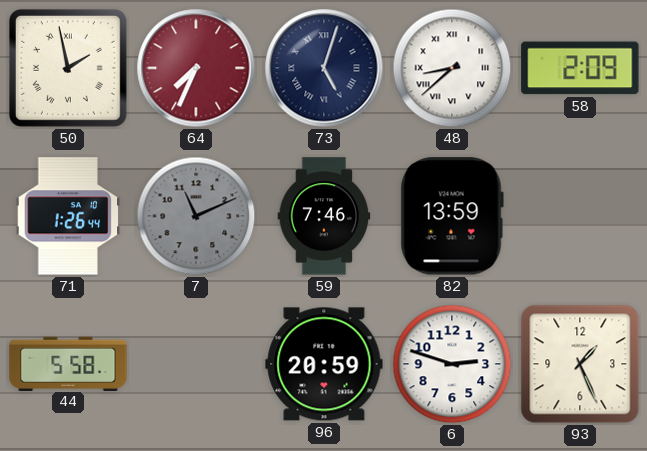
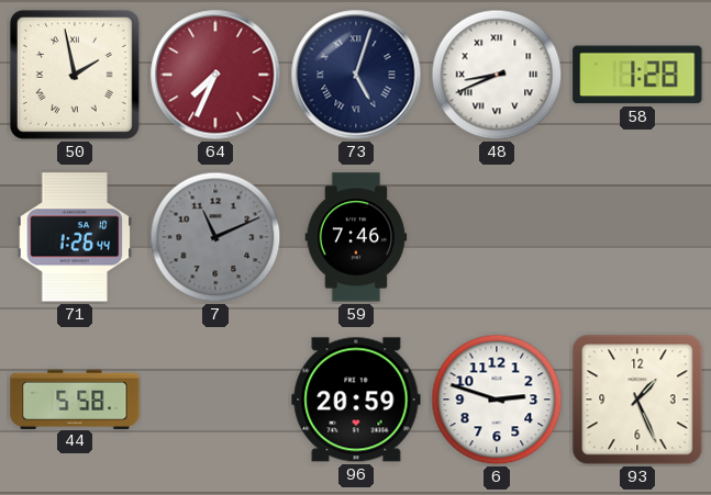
48: 8:38 -> 8:41
58: 2:09 -> 1:28
82: 13:59 -> none
